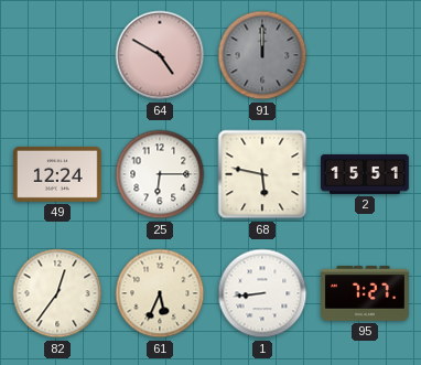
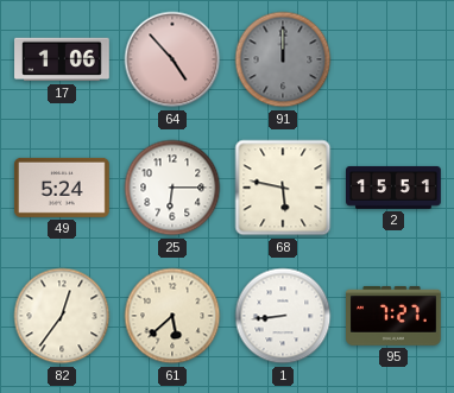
17: none -> 1:06
64: 4:50 -> 4:53
49: 12:24 -> 5:24
61: 5:34 -> 5:38
